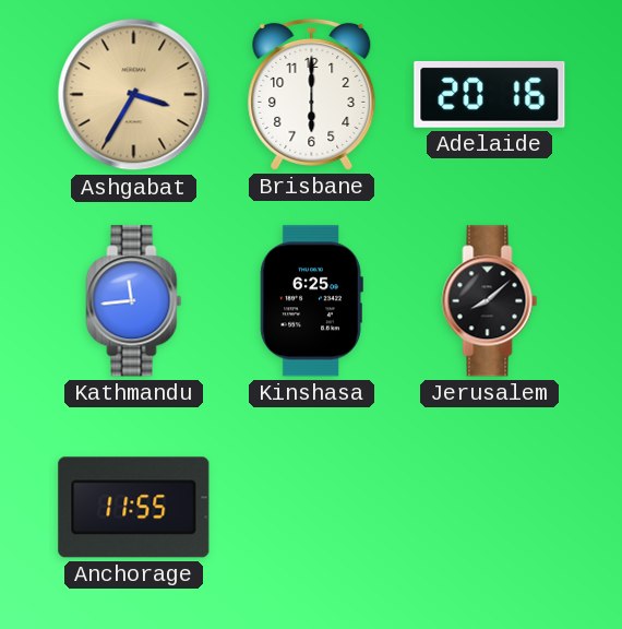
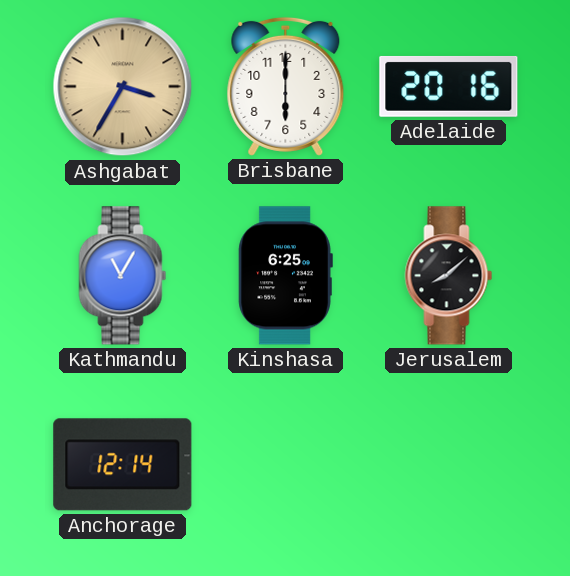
Kathmandu: 11:44 -> 11:05
Anchorage: 11:55 -> 12:14
